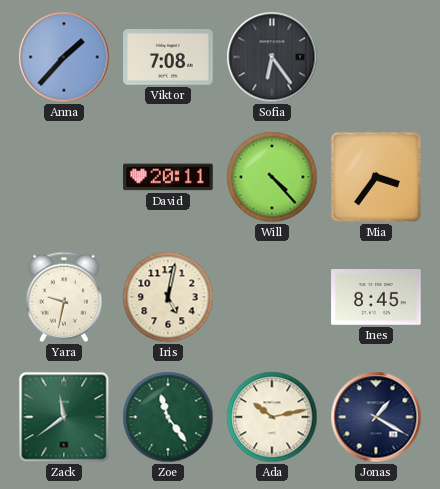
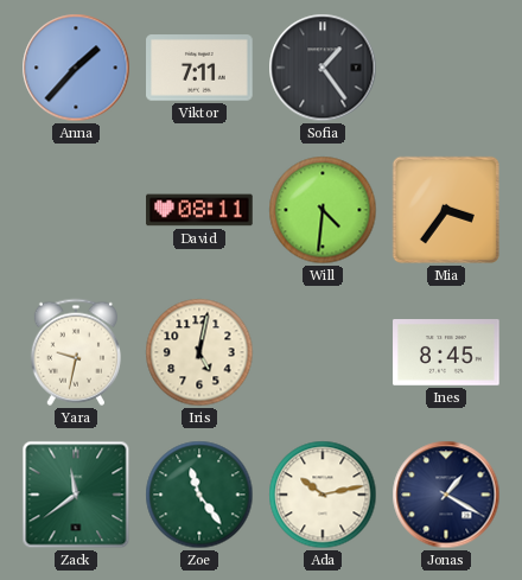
Viktor: 7:08 -> 7:11
Sofia: 6:24 -> 1:24
David: 20:11 -> 08:11
Will: 4:23 -> 4:31
